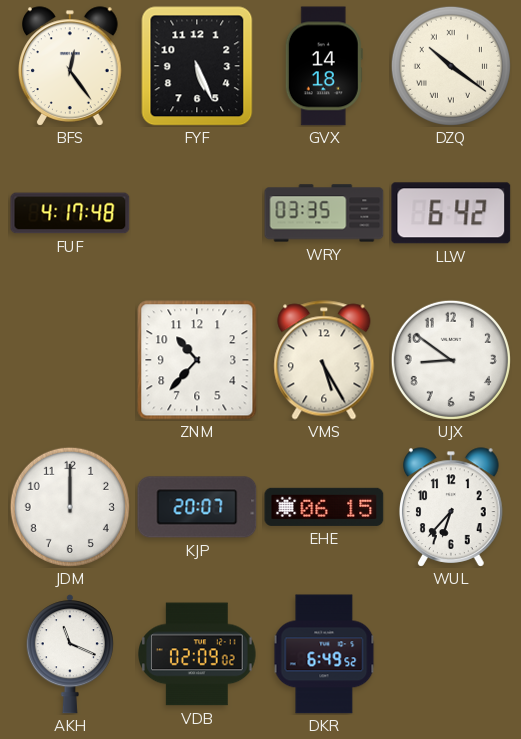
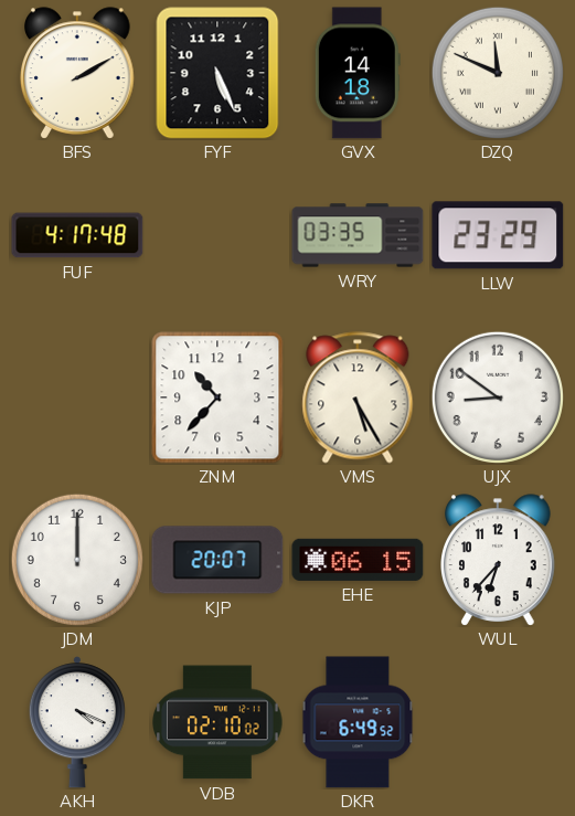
BFS: 12:24 -> 2:10
DZQ: 10:21 -> 11:49
LLW: 6:42 -> 23:29
AKH: 11:19 -> 4:19
VDB: 02:09 -> 02:10
